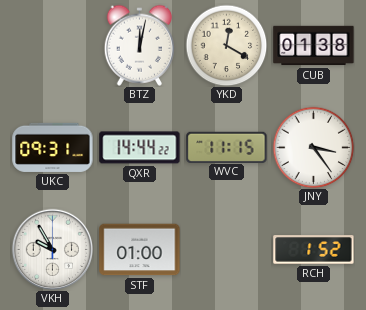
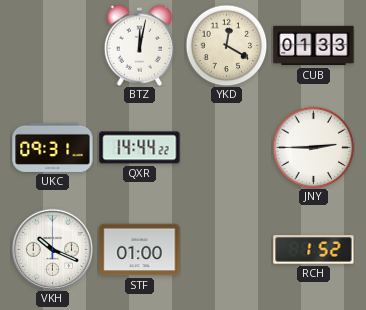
CUB: 01:38 -> 01:33
WVC: 11:15 -> none
JNY: 3:24 -> 2:45
VKH: 9:55 -> 10:19
